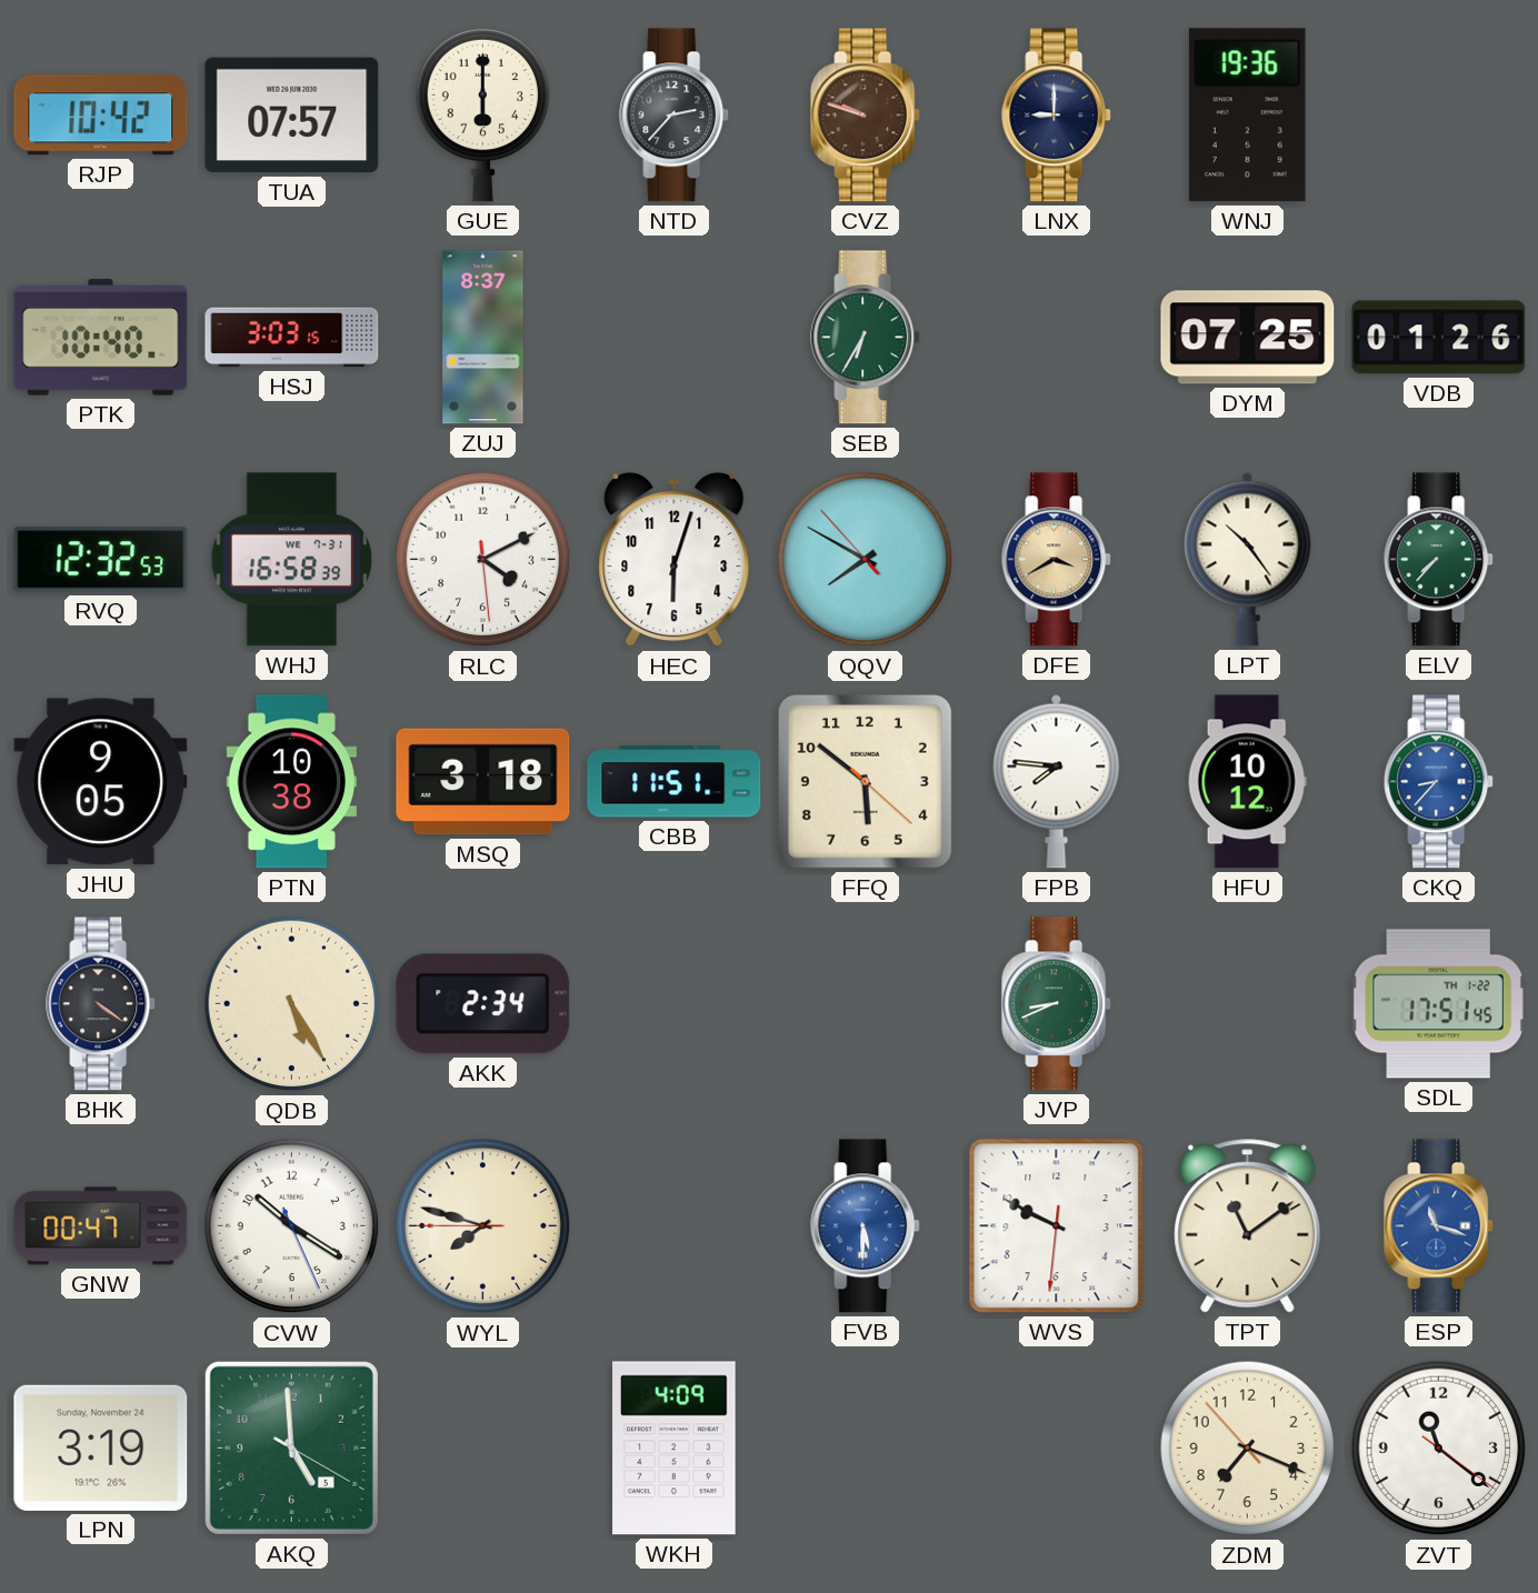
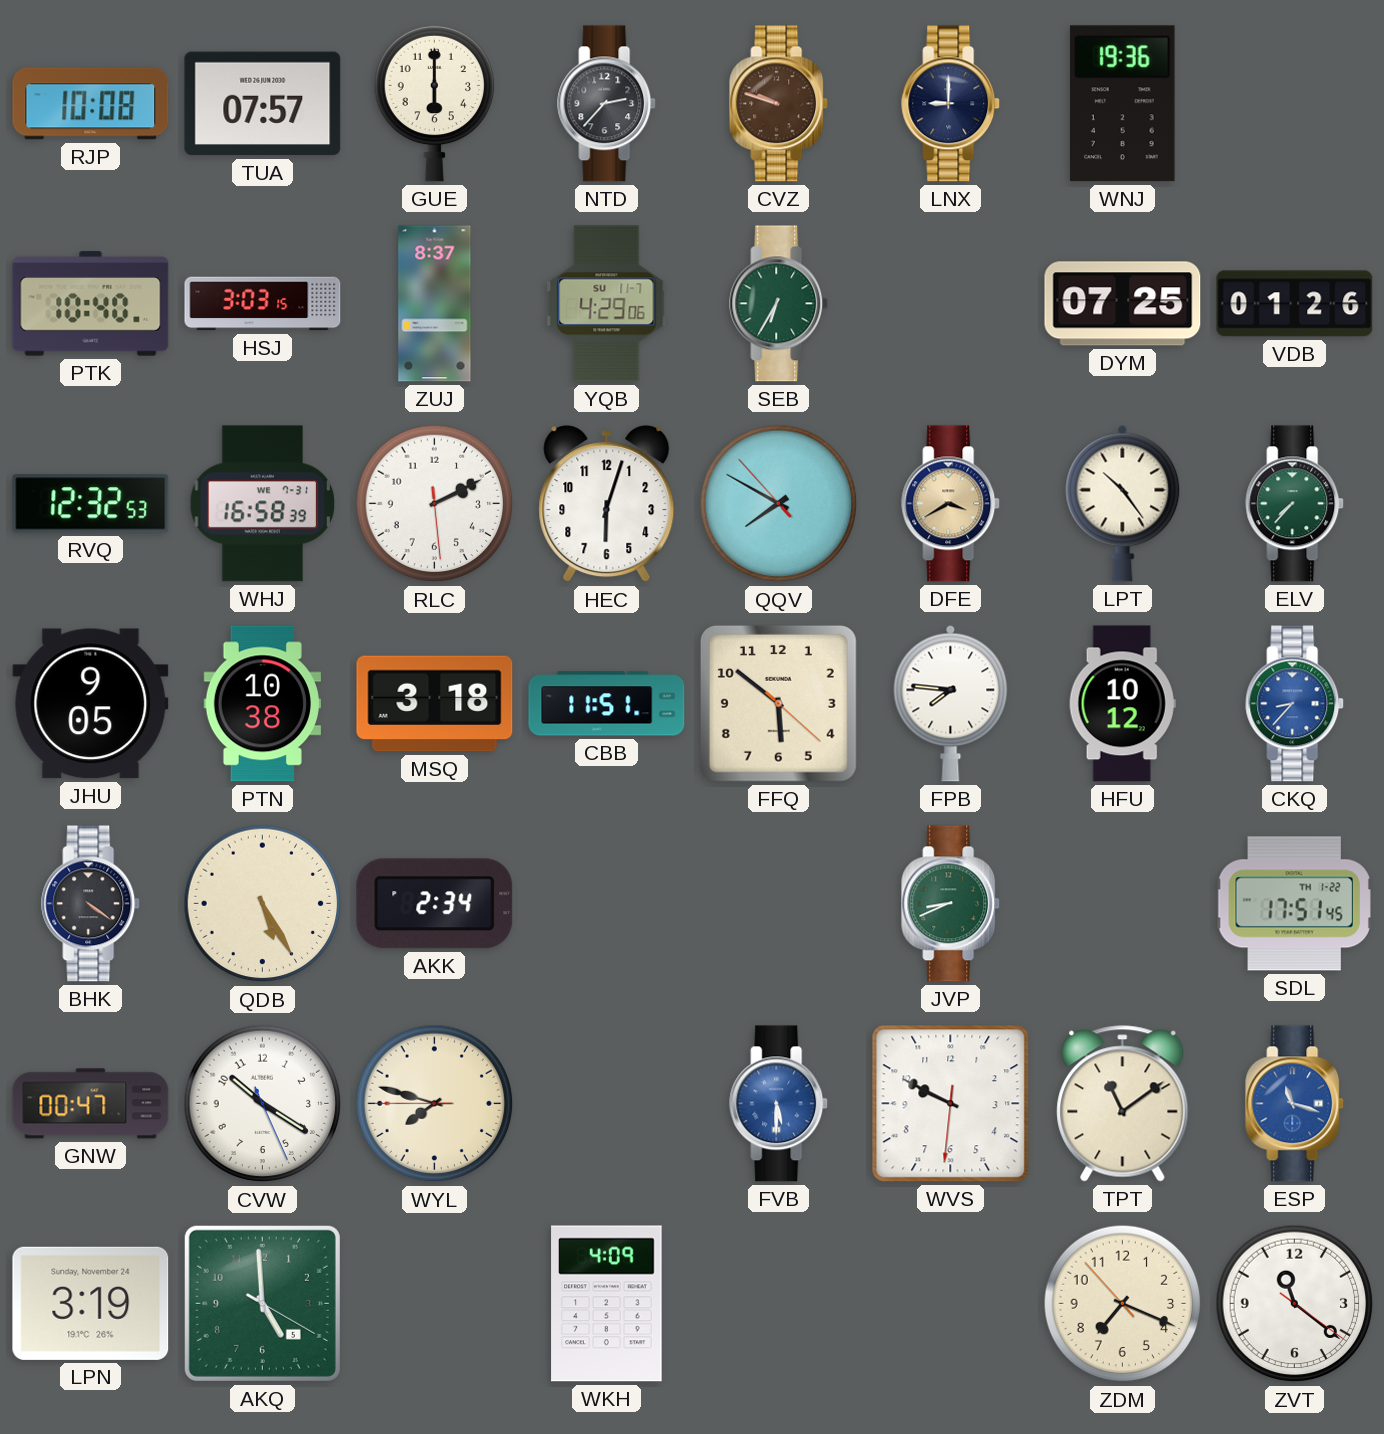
RJP: 10:42 -> 10:08
YQB: none -> 4:29
RLC: 4:10 -> 2:10
